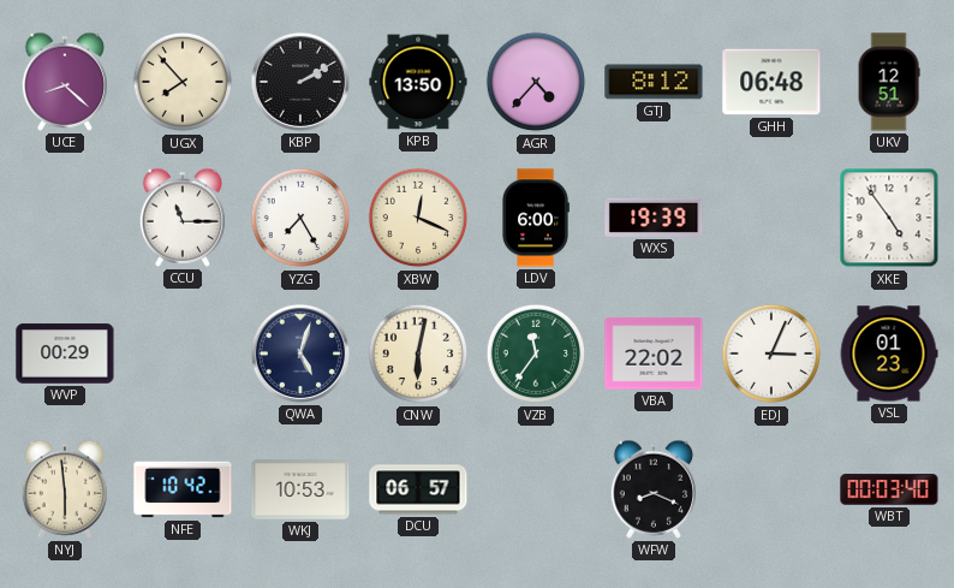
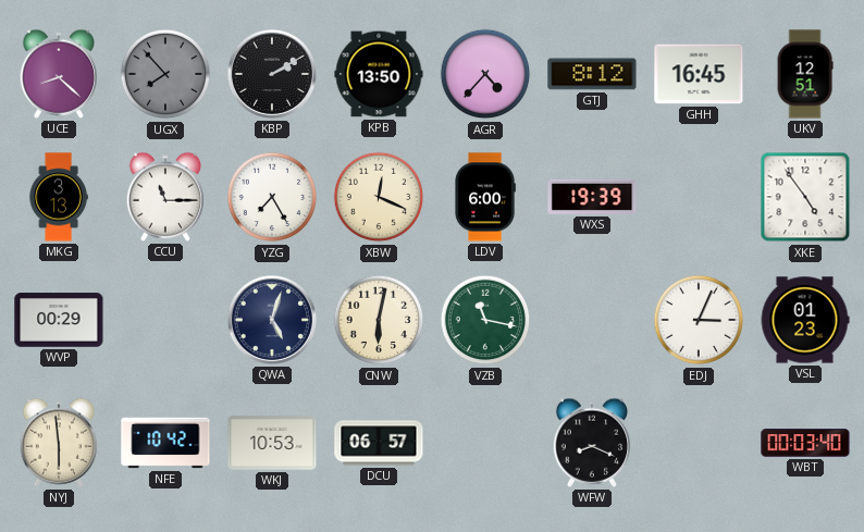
UGX dial: cream -> grey
GHH: 06:48 -> 16:45
MKG: none -> 3:13
VZB: 11:36 -> 11:17
VBA: 22:02 -> none
